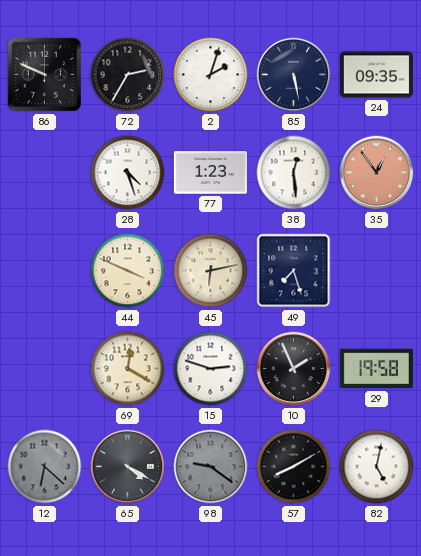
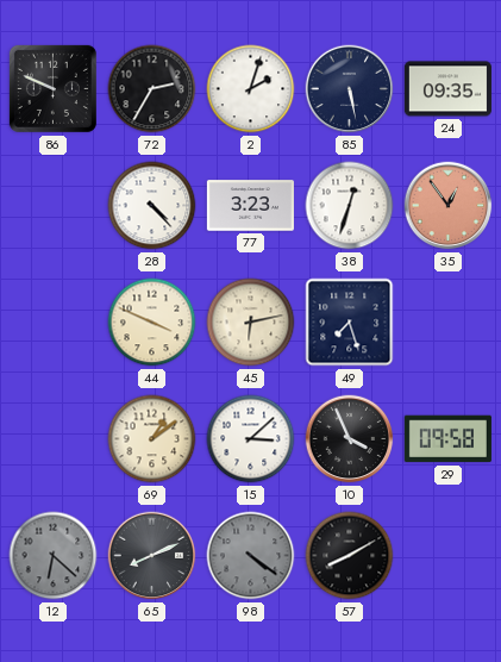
28: 4:27 -> 4:23
77: 1:23 -> 3:23
38: 12:29 -> 12:33
69: 12:20 -> 1:09
15: 2:48 -> 3:08
10: 1:56 -> 3:56
29: 19:58 -> 09:58
65: 4:20 -> 8:11
98: 9:21 -> 4:21
82: 5:02 -> none
